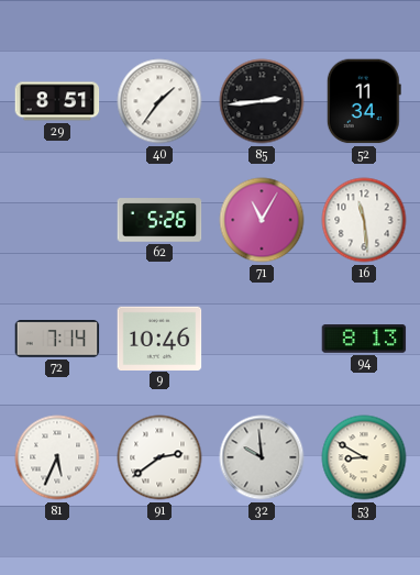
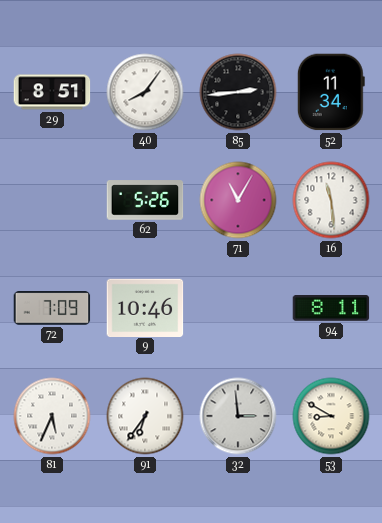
40: 1:36 -> 8:06
72: 7:14 -> 7:09
94: 8:13 -> 8:11
91: 2:39 -> 6:36
32: 9:59 -> 2:59
